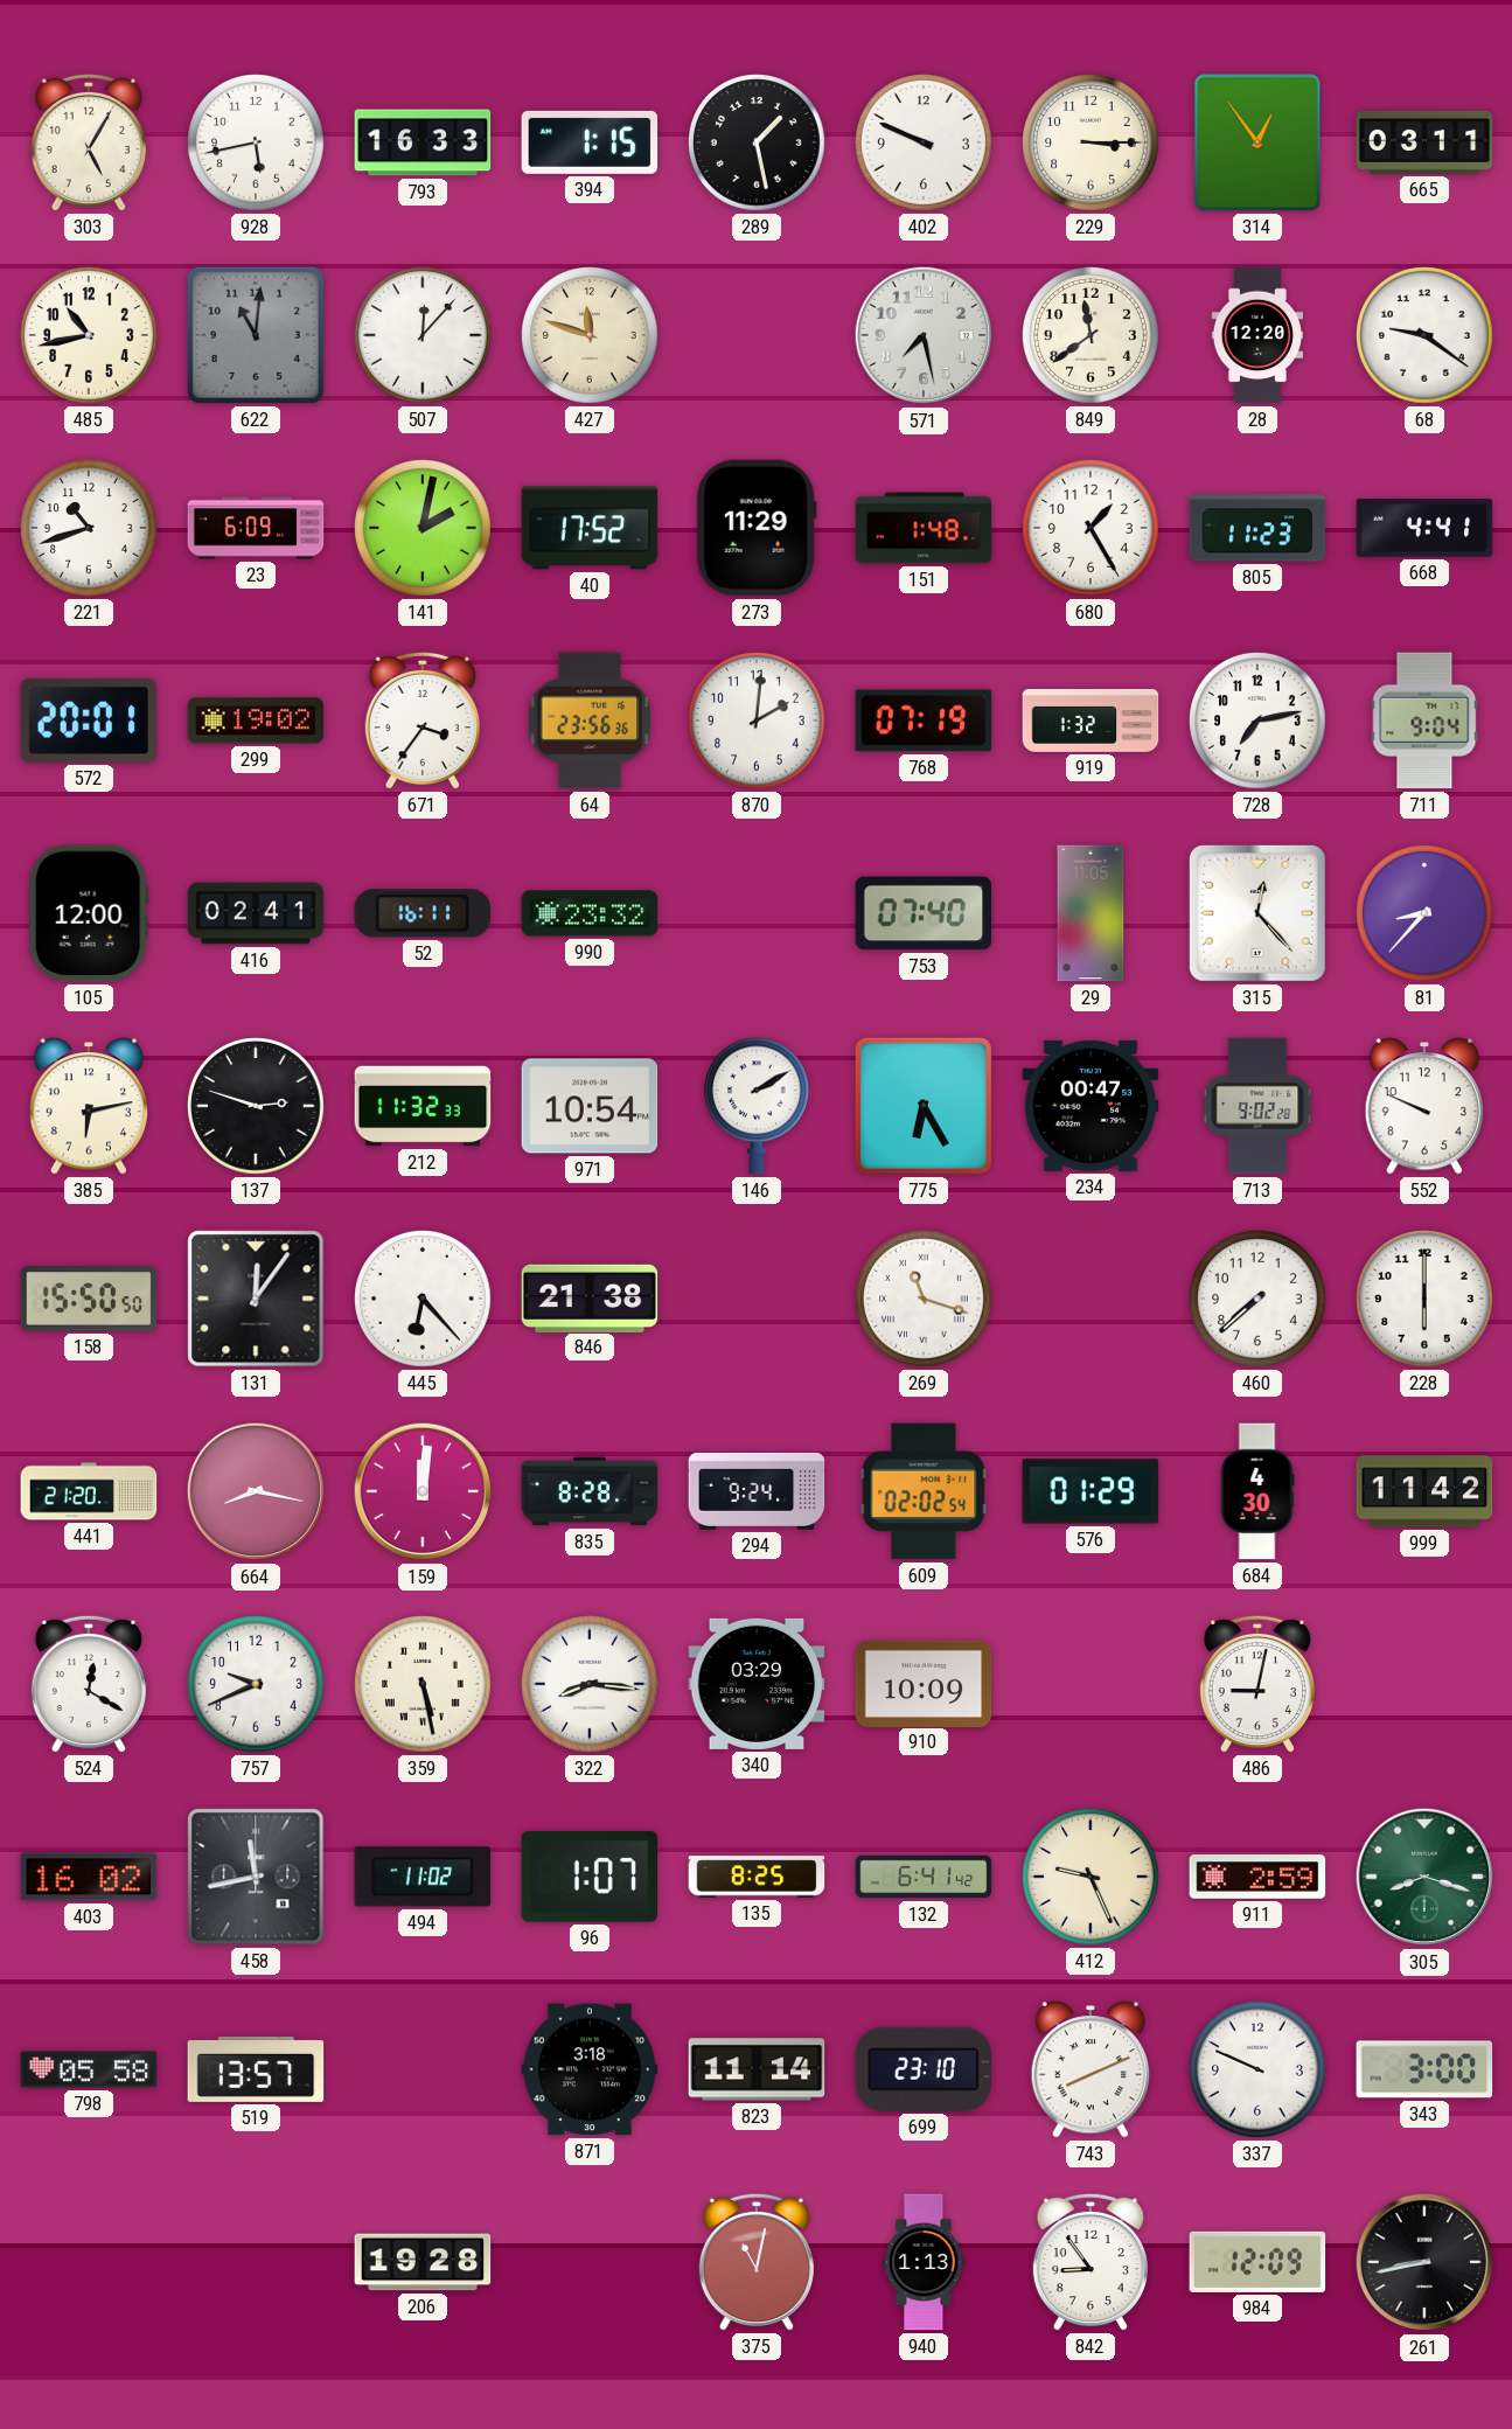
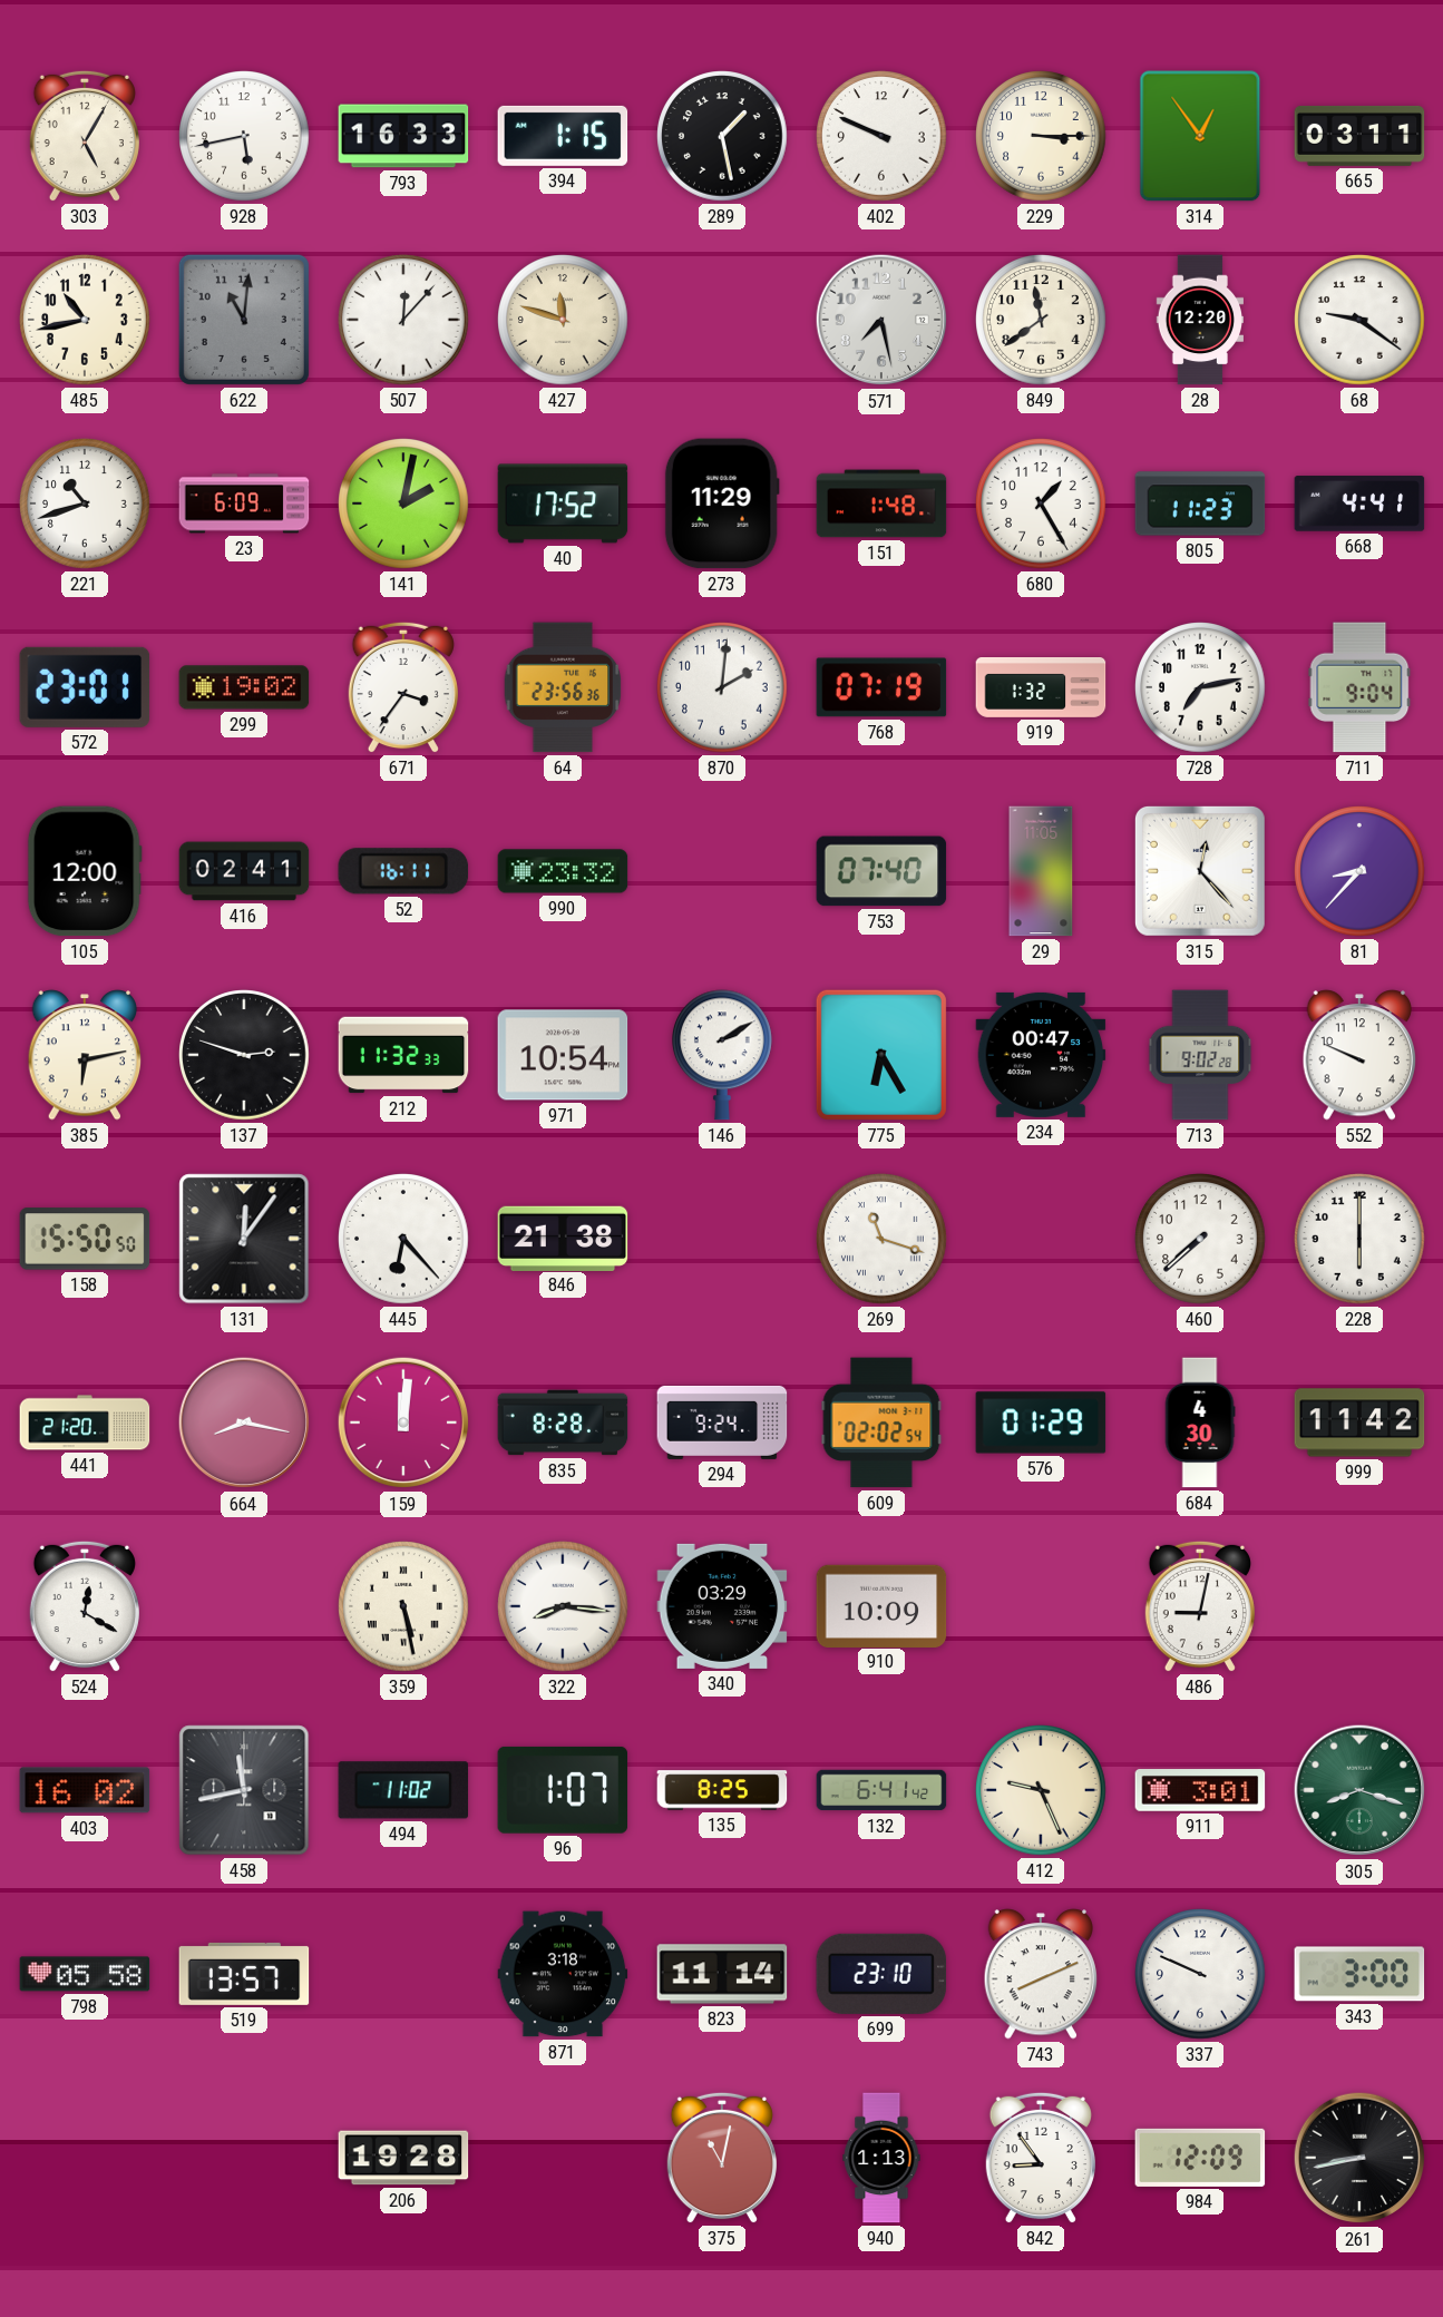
572: 20:01 -> 23:01
757: 9:41 -> none
911: 2:59 -> 3:01
